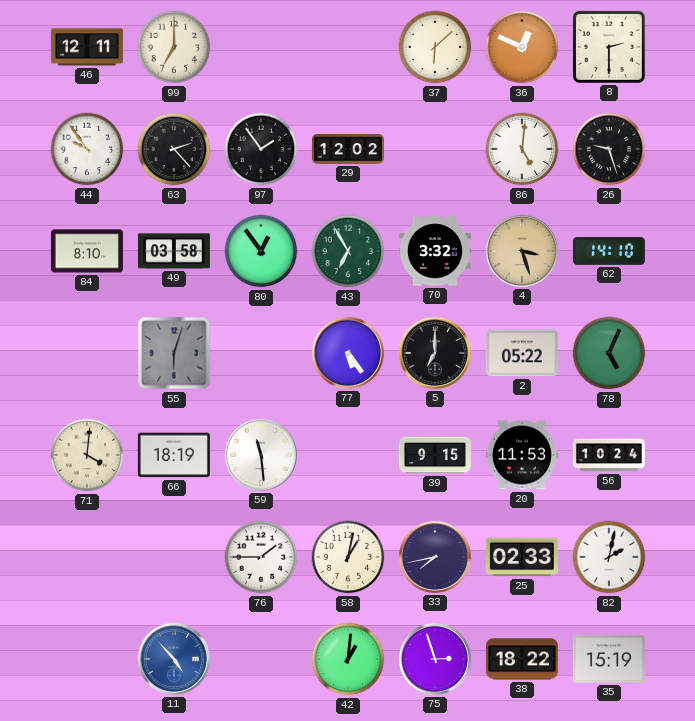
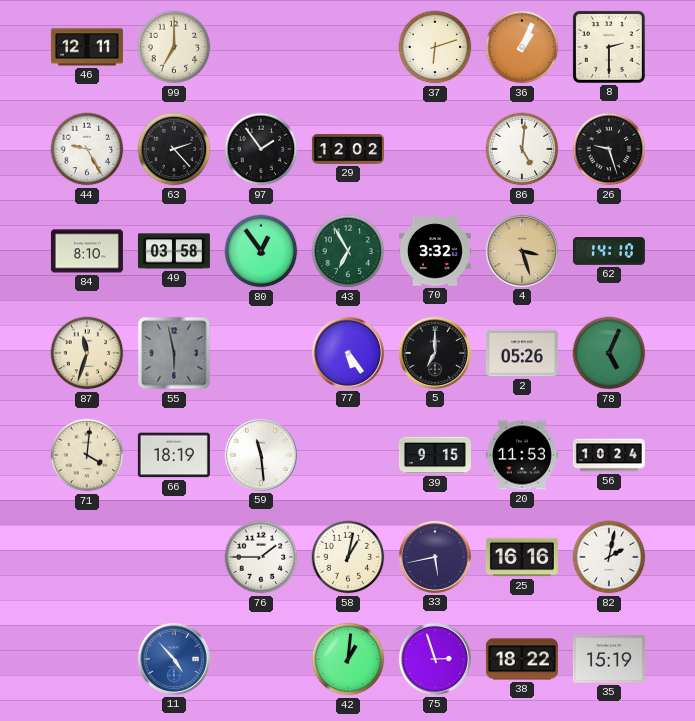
37: 6:08 -> 6:12
36: 12:49 -> 1:04
44: 9:54 -> 9:25
87: none -> 11:33
55: 6:03 -> 5:58
2: 05:22 -> 05:26
33: 7:43 -> 5:43
25: 02:33 -> 16:16
